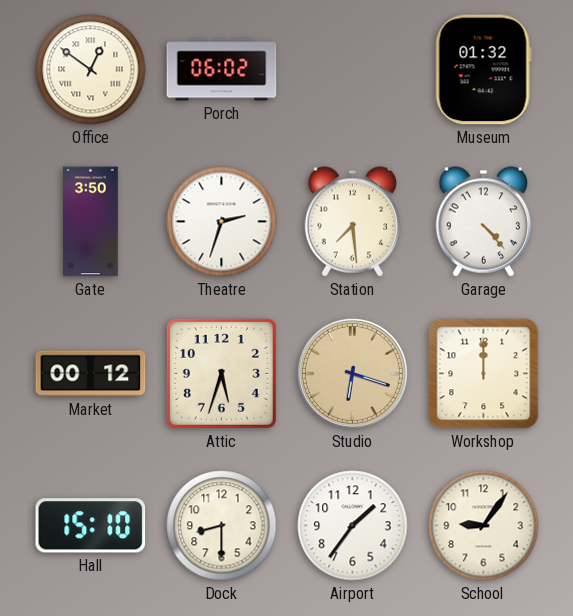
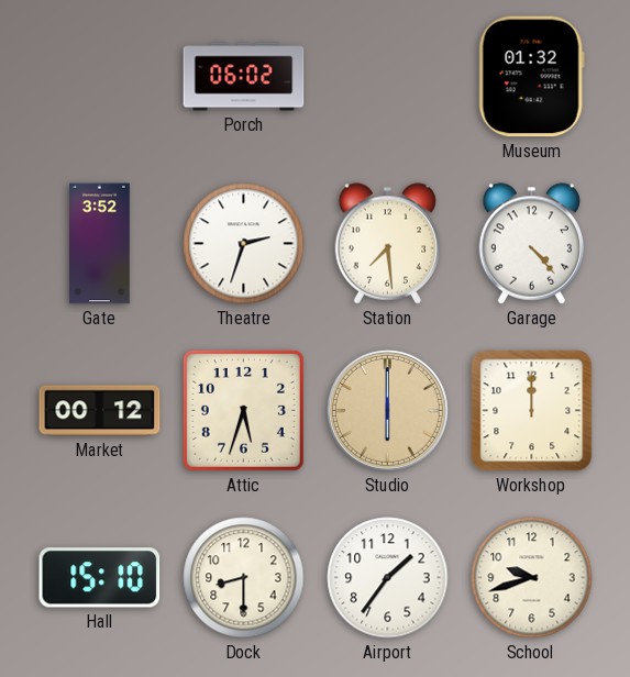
Office: 12:51 -> none
Gate: 3:50 -> 3:52
Studio: 6:18 -> 6:00
School: 9:06 -> 9:42
